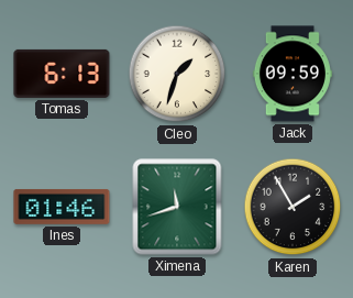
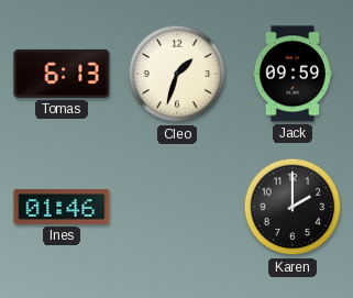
Ximena: 11:42 -> none
Karen: 1:55 -> 2:00
